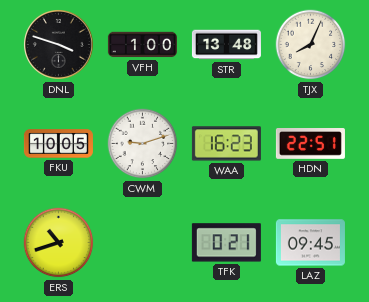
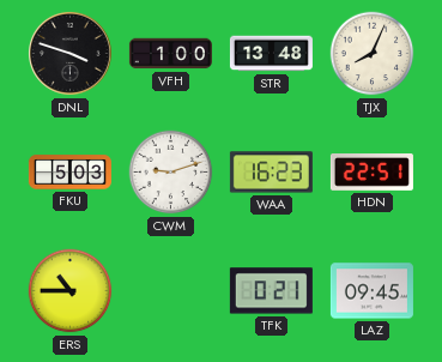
FKU: 10:05 -> 5:03
ERS: 10:42 -> 10:45
